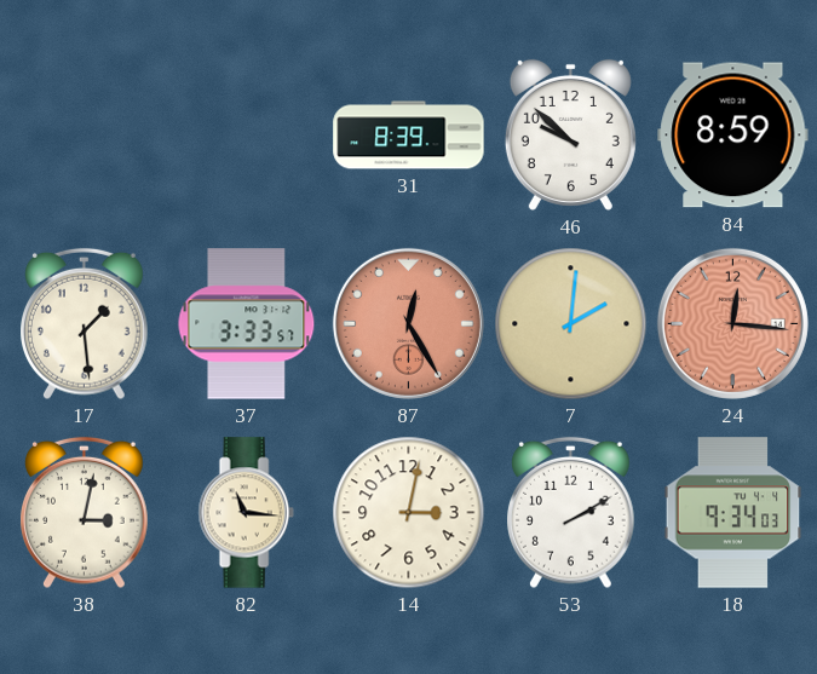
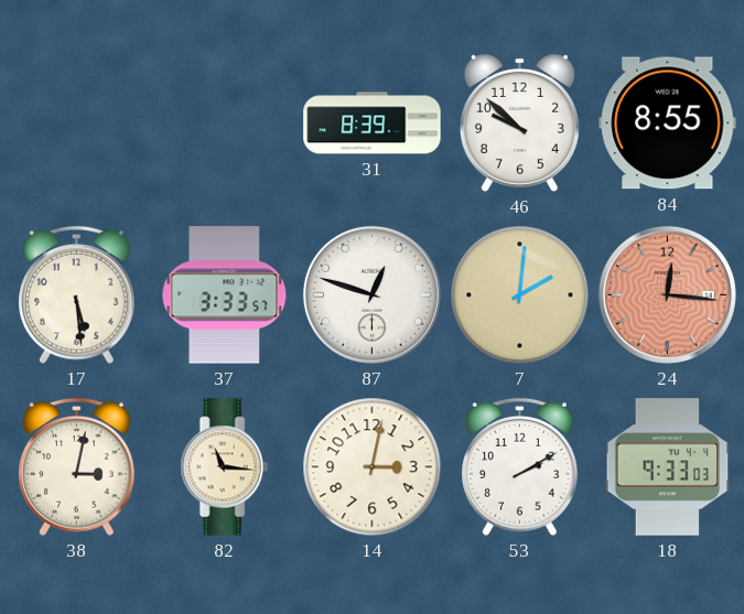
84: 8:59 -> 8:55
17: 1:29 -> 5:29
87: 12:25 -> 12:48
87 dial: salmon -> white
18: 9:34 -> 9:33
